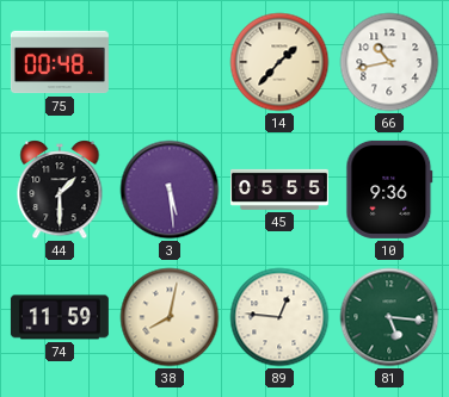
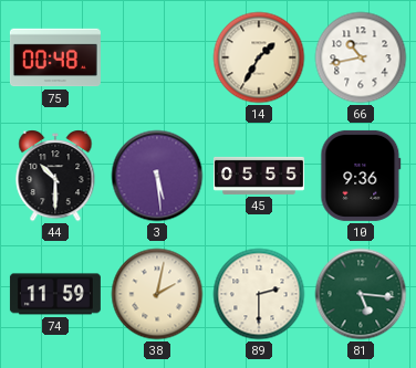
14: 1:37 -> 1:35
44: 1:30 -> 10:30
38: 8:02 -> 2:02
89: 12:46 -> 2:30
